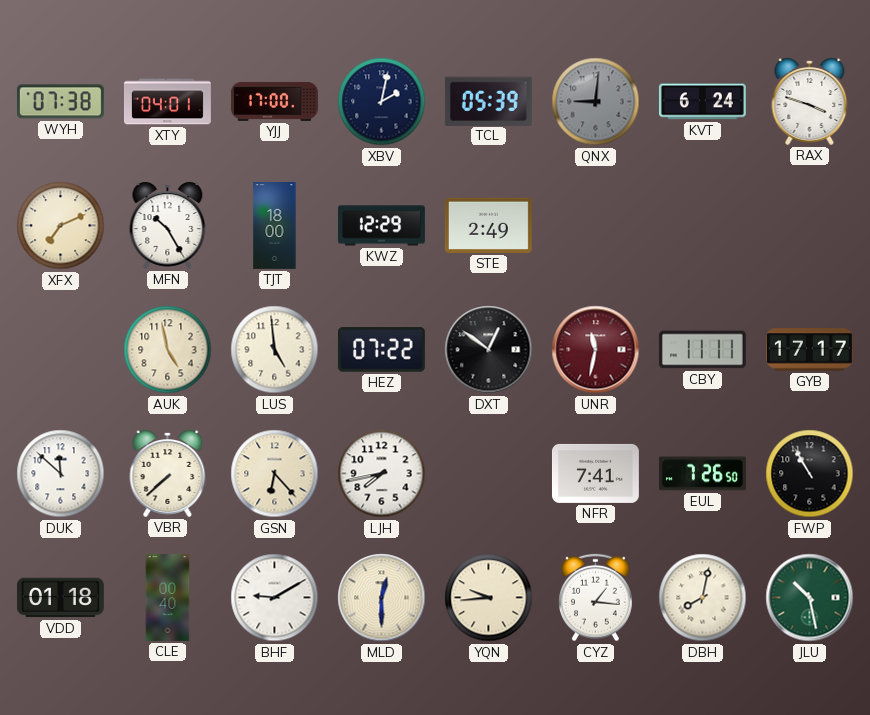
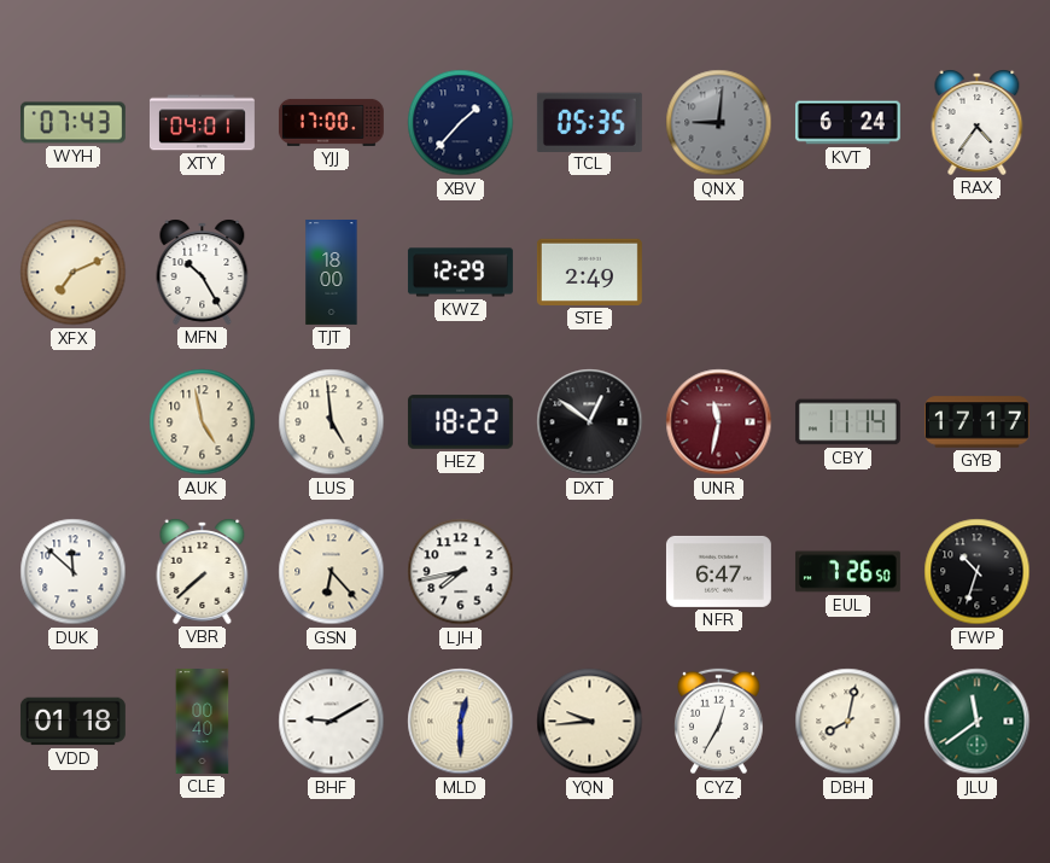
WYH: 07:38 -> 07:43
XBV: 2:02 -> 1:37
TCL: 05:39 -> 05:35
RAX: 3:48 -> 4:36
HEZ: 07:22 -> 18:22
CBY: 11:11 -> 11:14
NFR: 7:41 -> 6:47
FWP: 10:55 -> 10:33
CYZ: 1:16 -> 12:35
JLU: 10:28 -> 11:39
